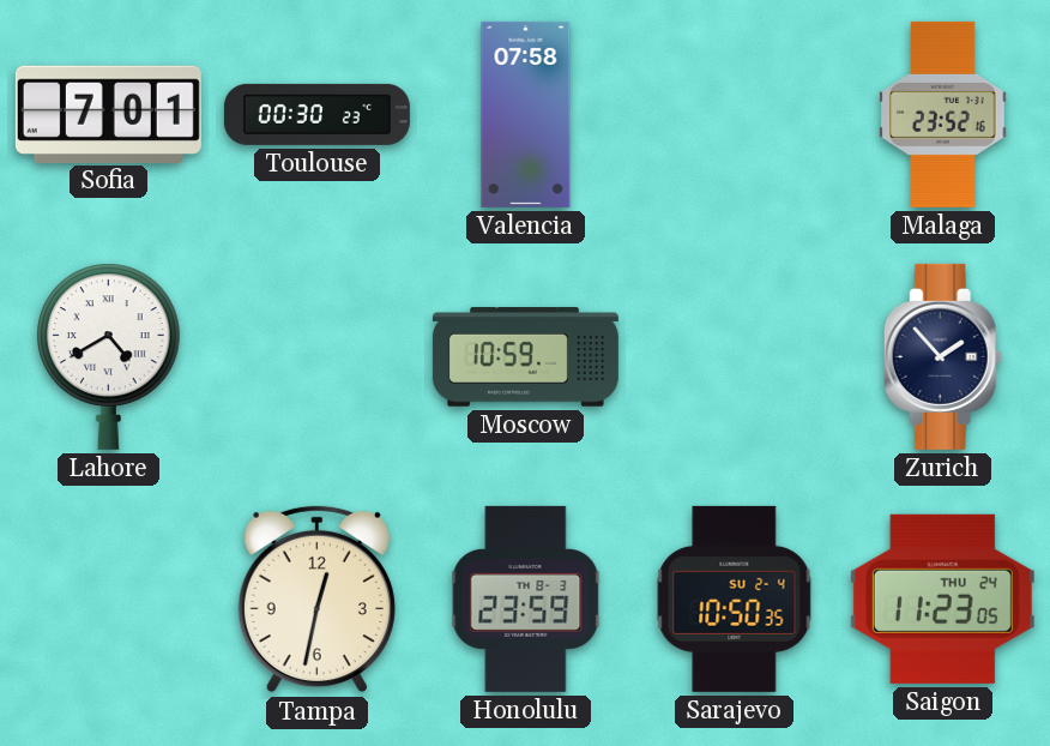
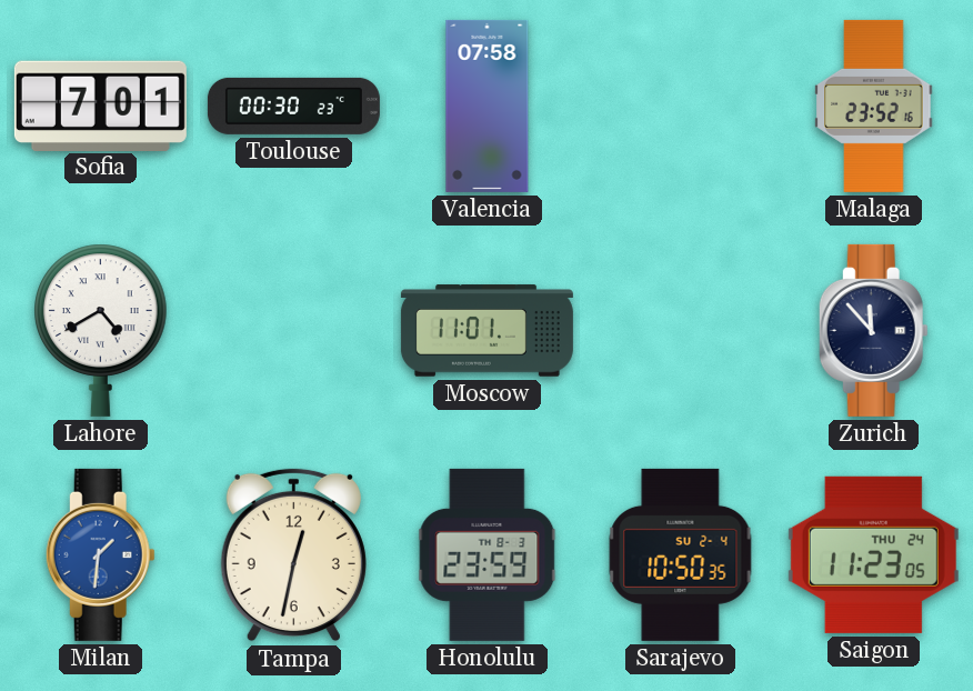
Moscow: 10:59 -> 11:01
Zurich: 1:53 -> 11:53
Milan: none -> 1:31
